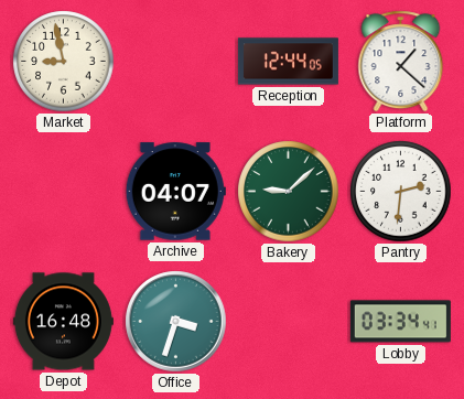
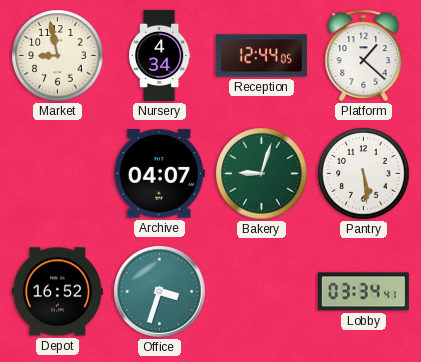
Nursery: none -> 4:34
Bakery: 9:08 -> 9:03
Pantry: 2:31 -> 5:29
Depot: 16:48 -> 16:52
